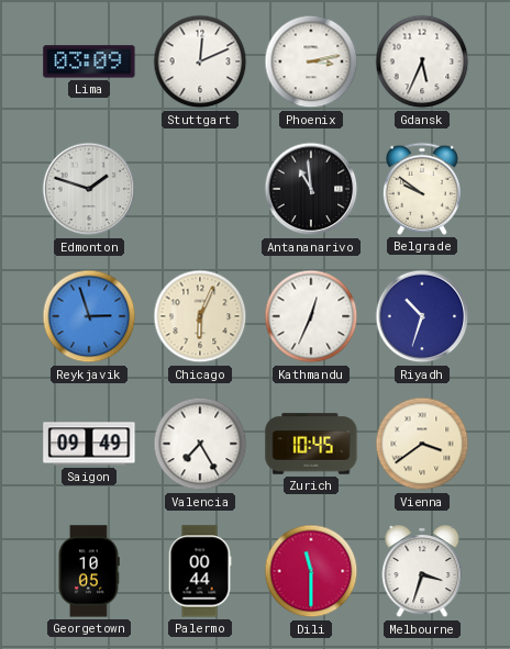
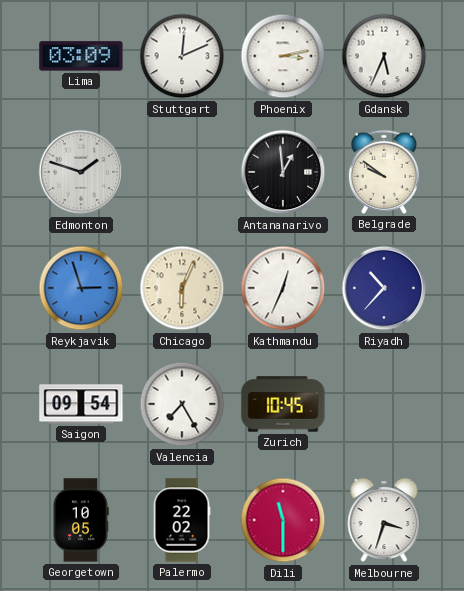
Antananarivo: 10:59 -> 12:59
Riyadh: 10:33 -> 10:37
Saigon: 09:49 -> 09:54
Vienna: 3:39 -> none
Palermo: 00:44 -> 22:02
